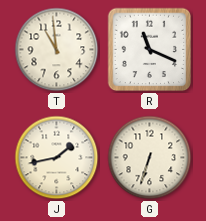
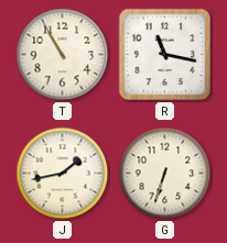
T: 10:59 -> 10:55
R: 11:19 -> 11:17
